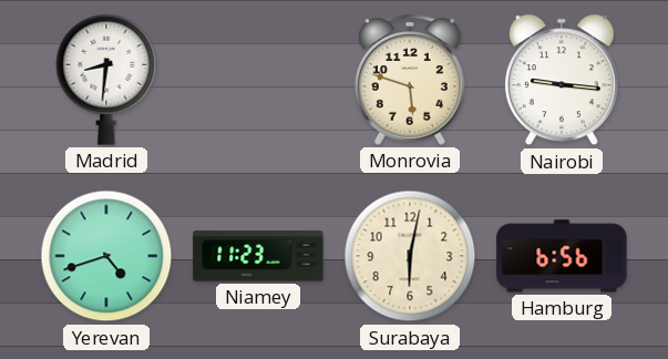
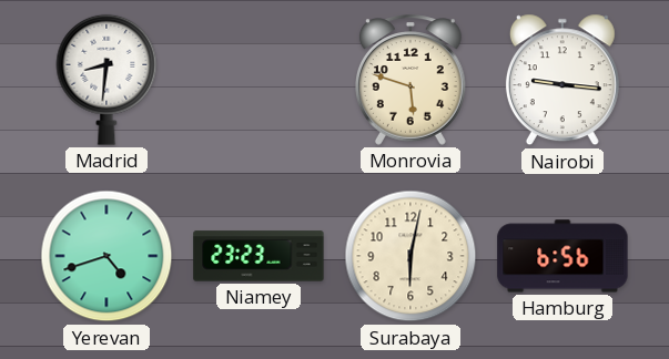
Niamey: 11:23 -> 23:23
